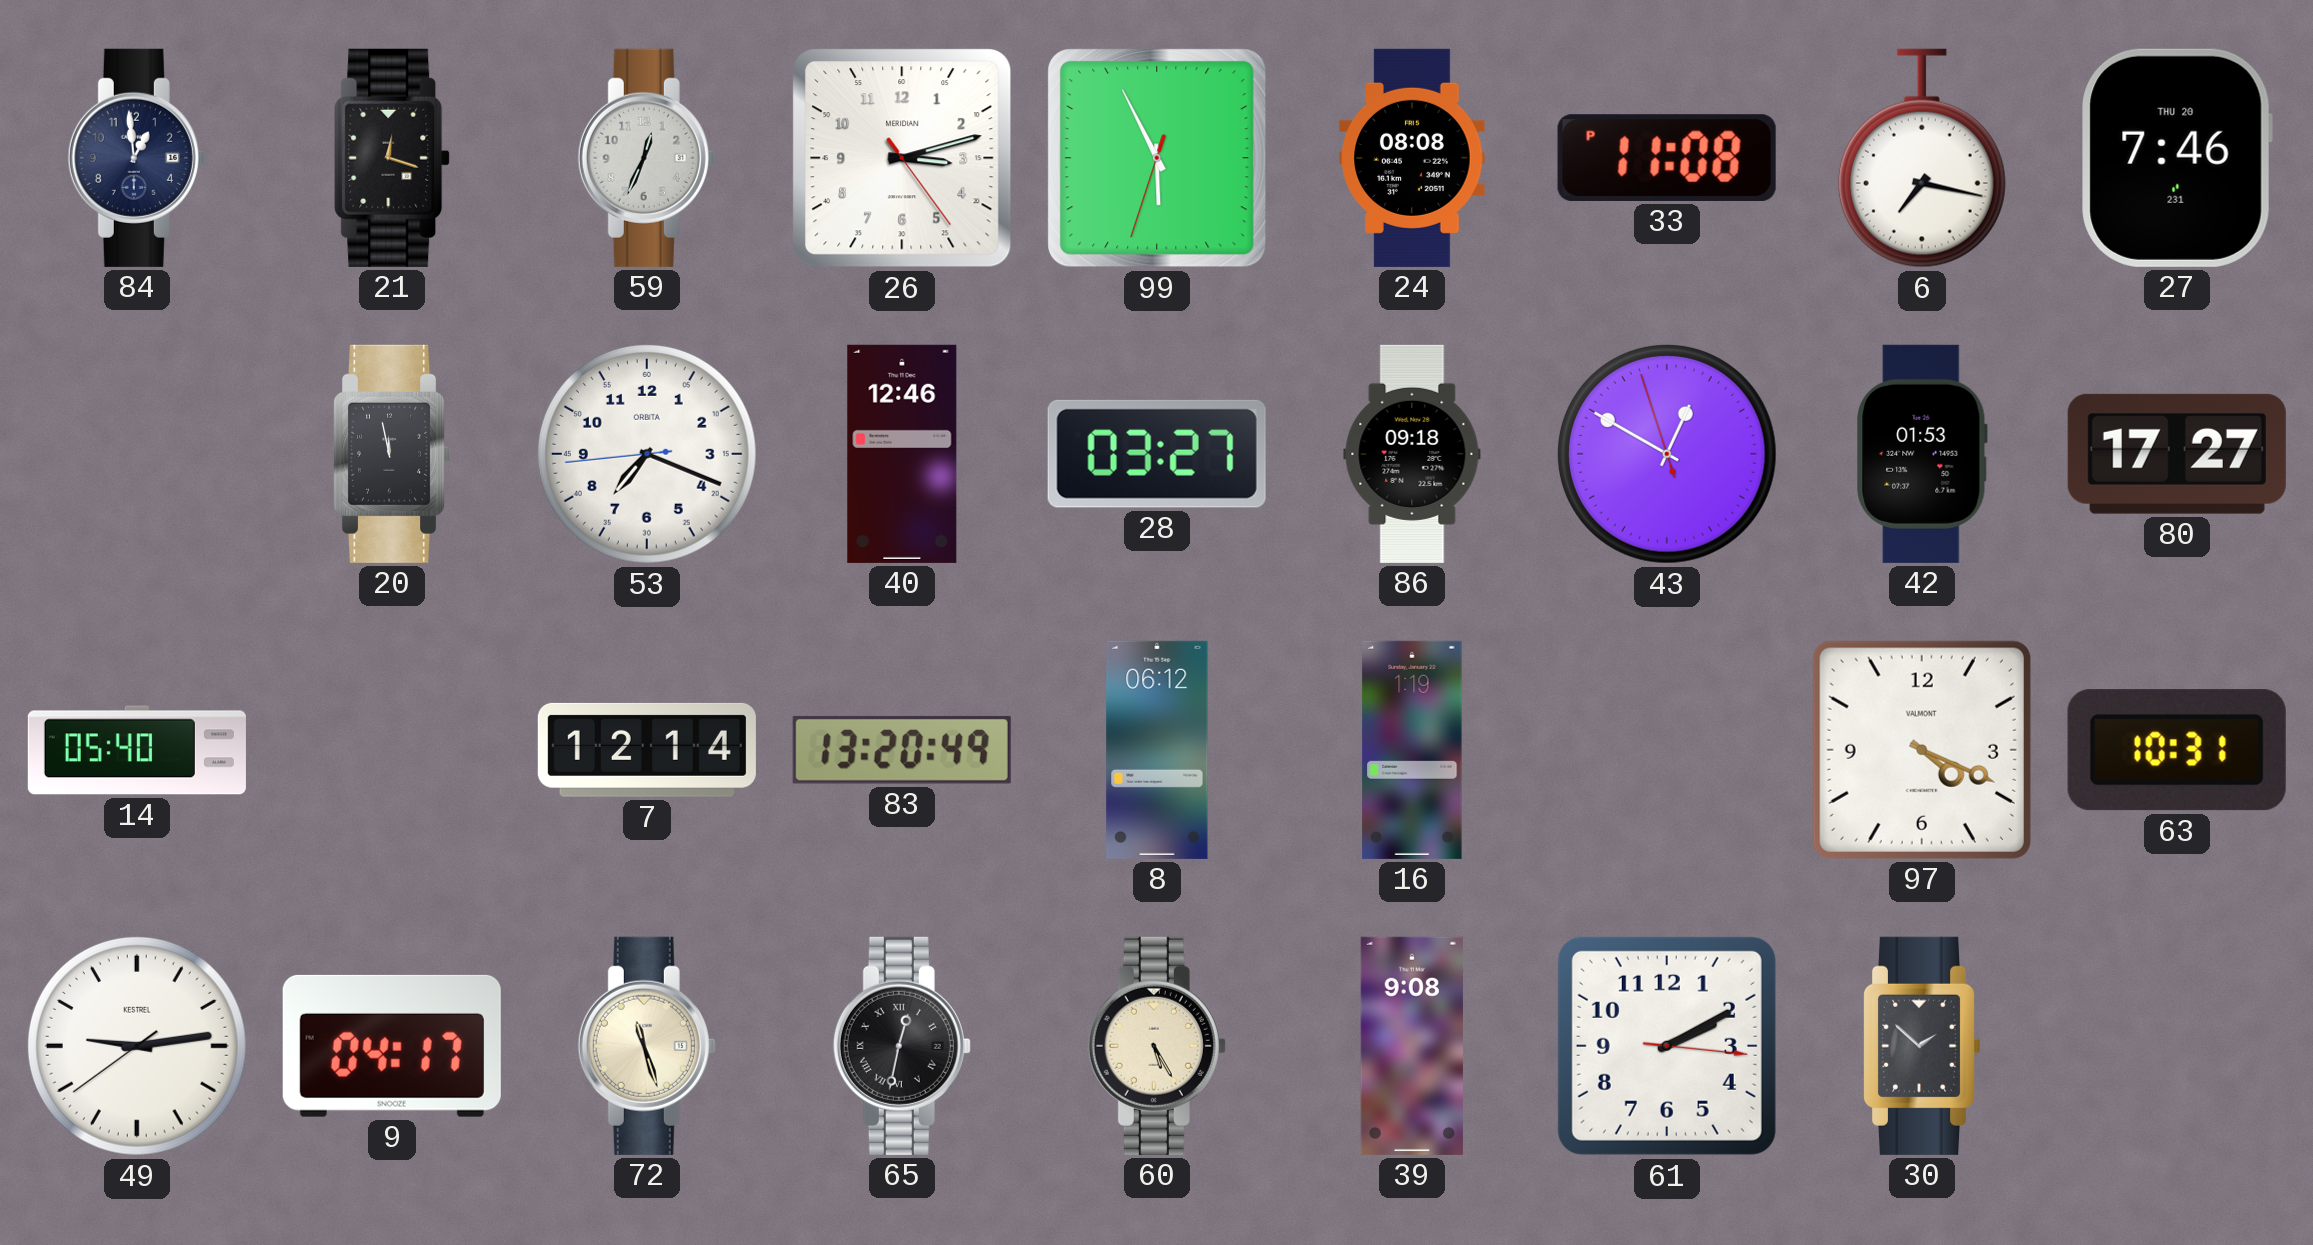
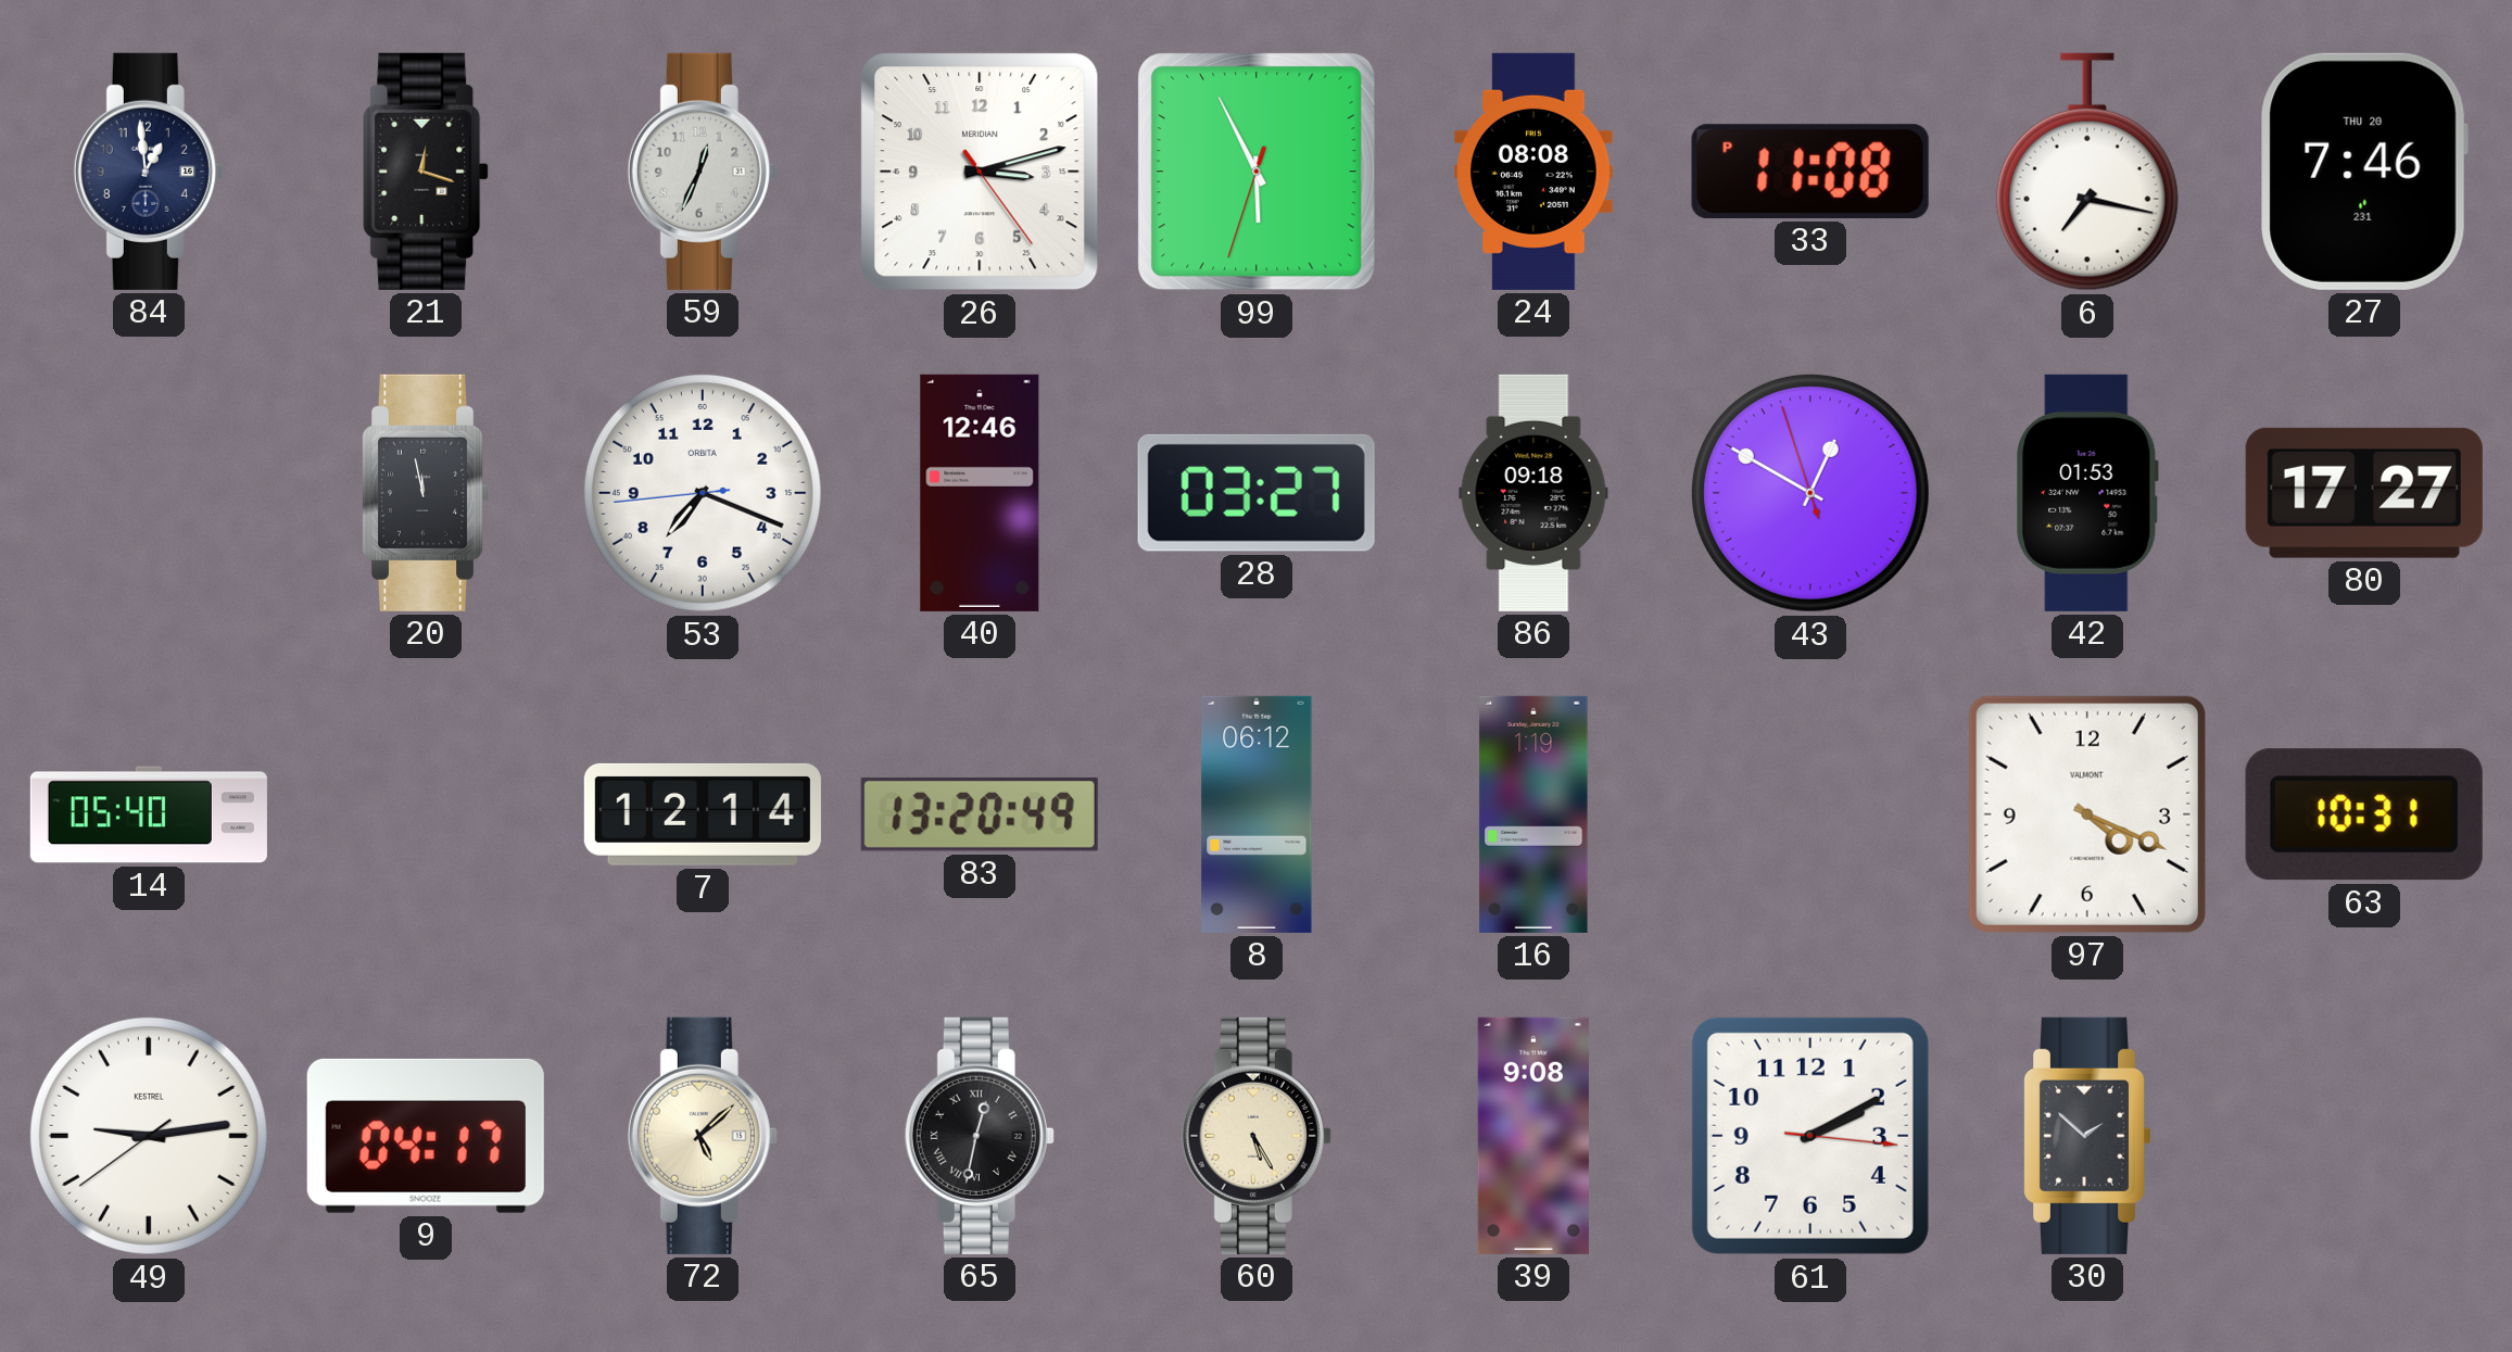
72: 11:27 -> 5:08
